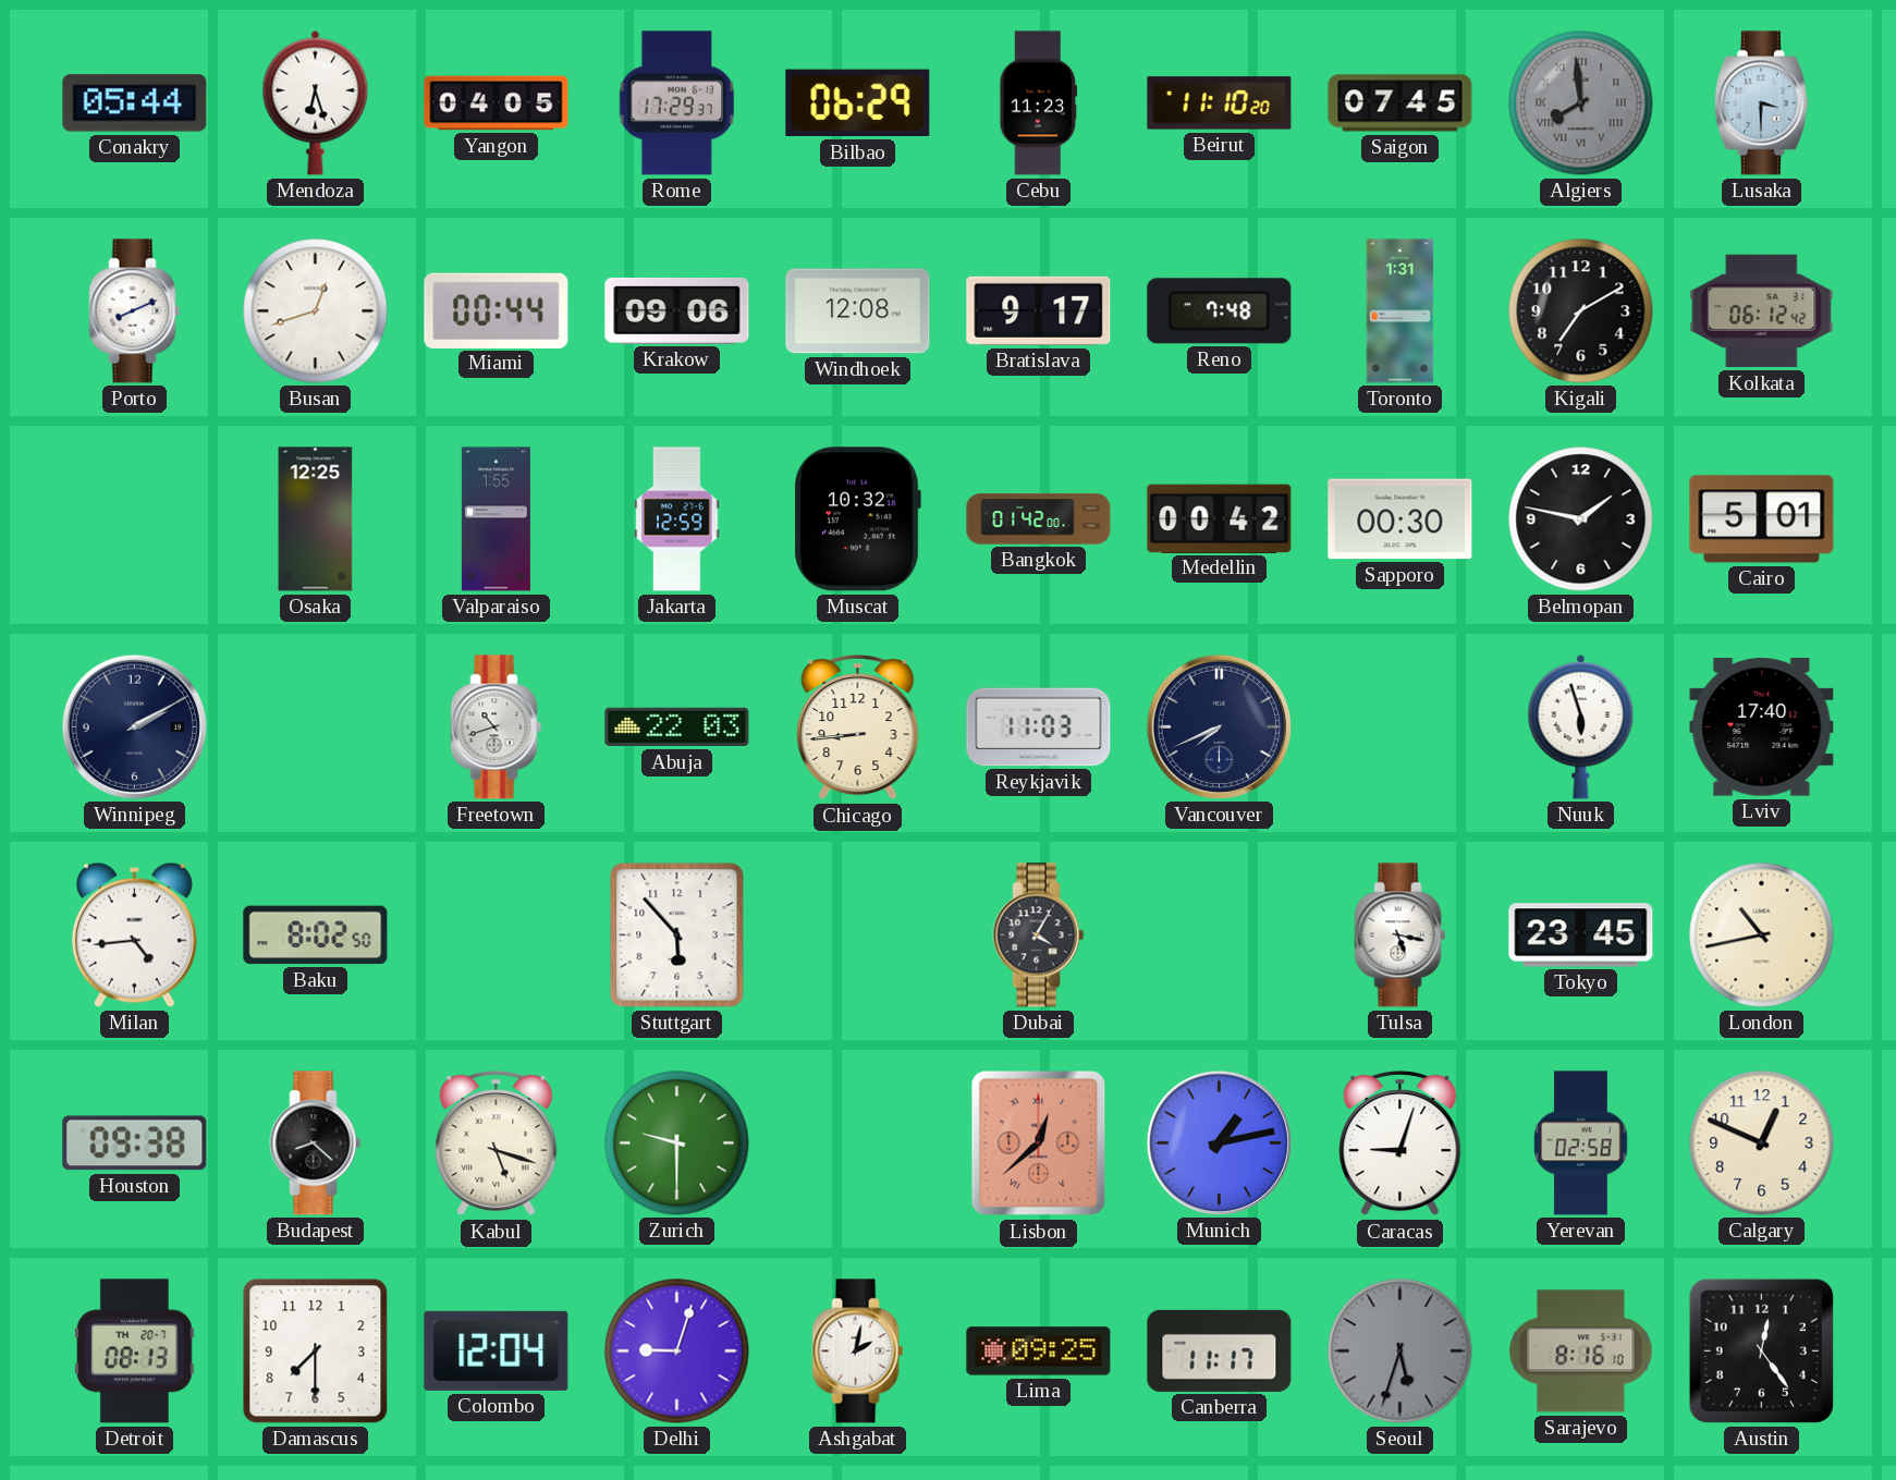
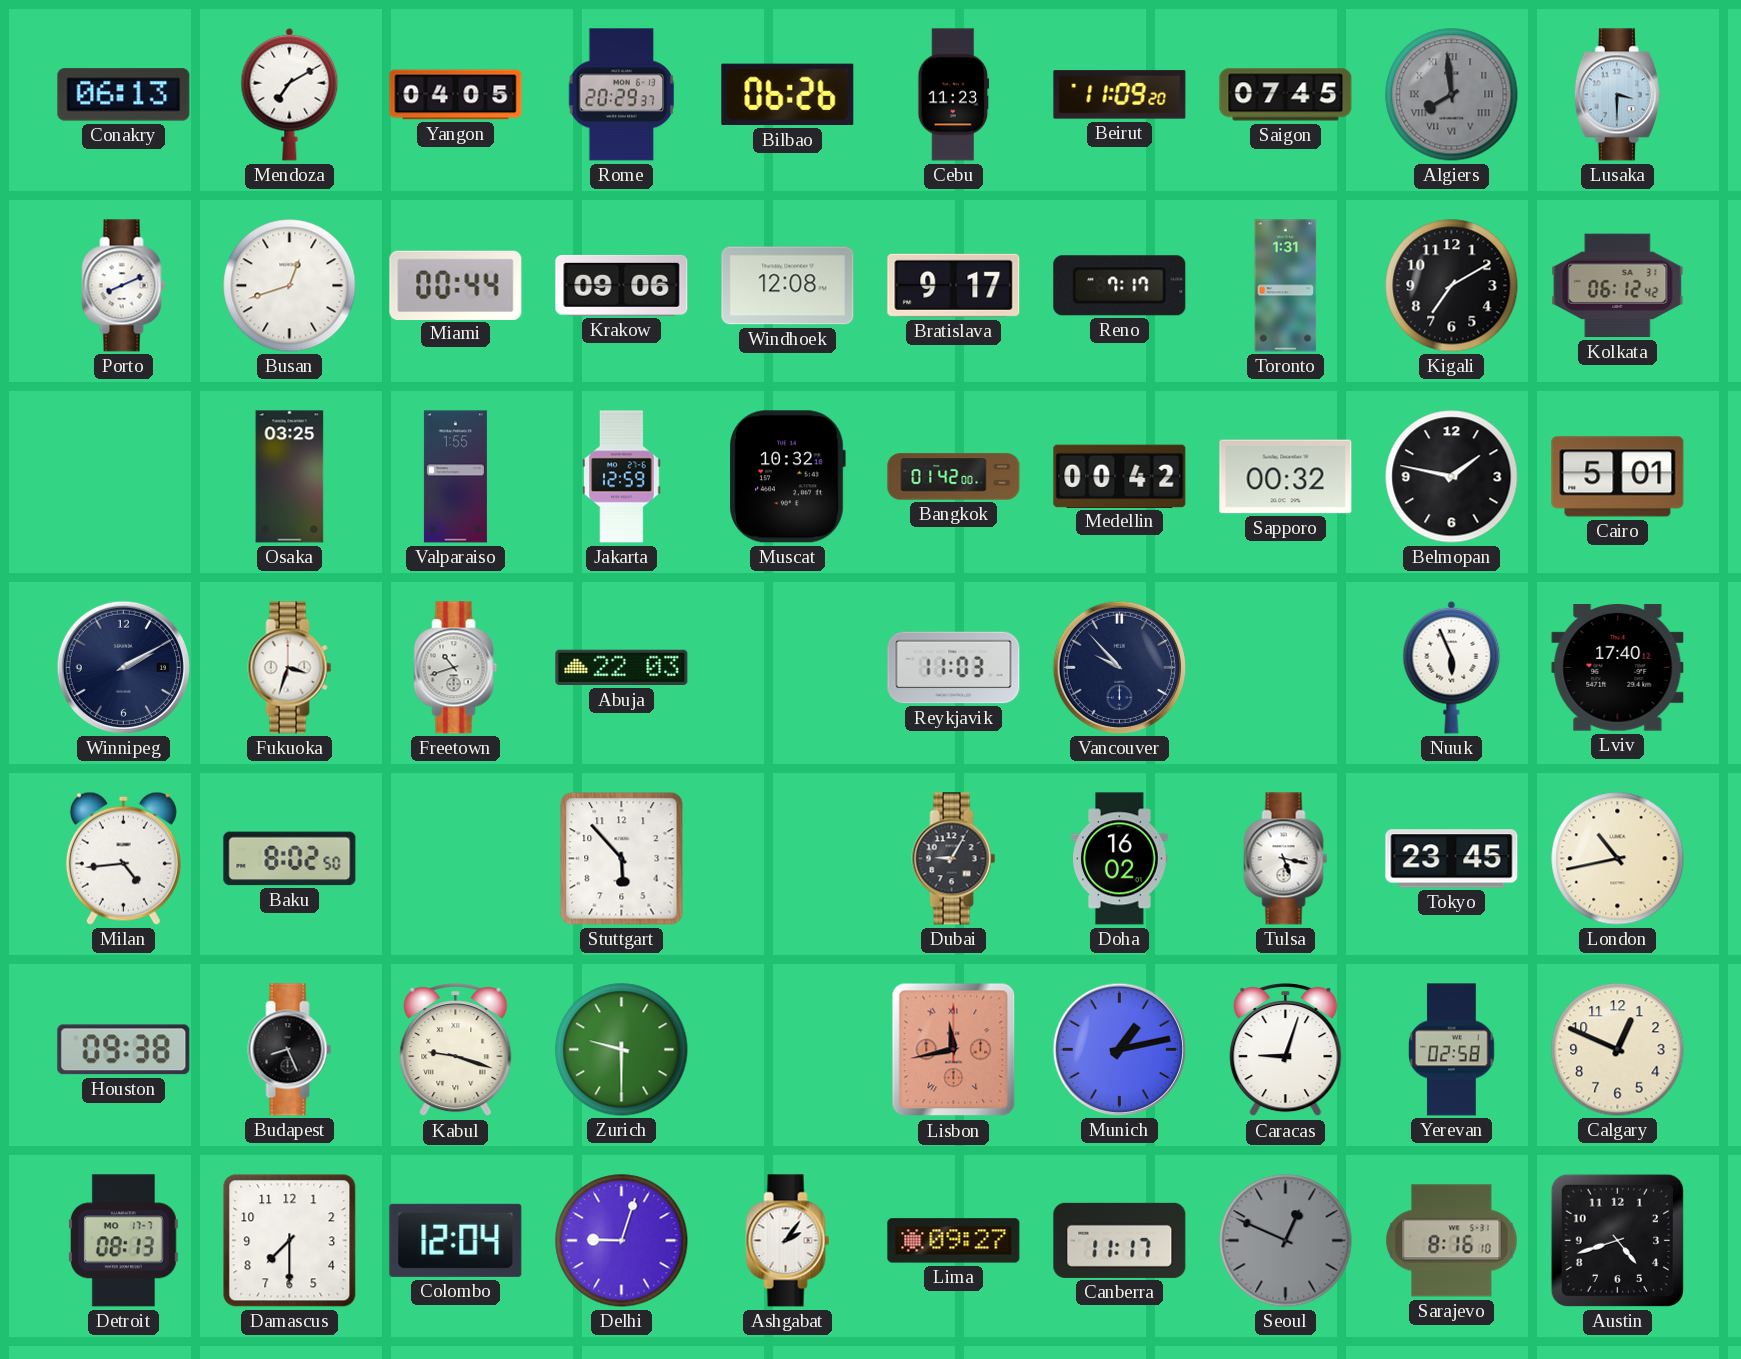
Conakry: 05:44 -> 06:13
Mendoza: 6:27 -> 7:10
Rome: 17:29 -> 20:29
Bilbao: 06:29 -> 06:26
Beirut: 11:10 -> 11:09
Reno: 7:48 -> 7:17
Osaka: 12:25 -> 03:25
Sapporo: 00:30 -> 00:32
Fukuoka: none -> 3:33
Chicago: 8:44 -> none
Vancouver: 7:41 -> 9:53
Nuuk: 5:57 -> 5:56
Dubai: 4:05 -> 9:05
Doha: none -> 16:02
Budapest: 8:22 -> 8:26
Kabul: 5:18 -> 9:18
Lisbon: 12:38 -> 11:43
Detroit date: TH 20-7 -> MO 17-7
Ashgabat: 2:02 -> 2:06
Lima: 09:25 -> 09:27
Seoul: 5:33 -> 12:49
Austin: 12:24 -> 4:42
